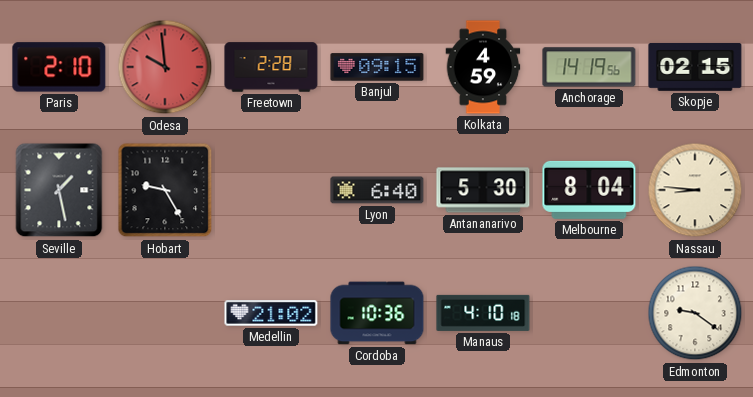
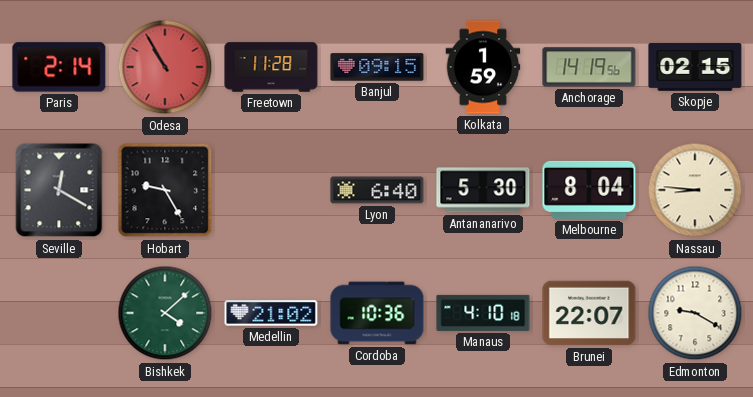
Paris: 2:10 -> 2:14
Odesa: 9:59 -> 10:55
Freetown: 2:28 -> 11:28
Kolkata: 4:59 -> 1:59
Seville: 1:28 -> 12:20
Bishkek: none -> 4:08
Brunei: none -> 22:07
Edmonton: 9:21 -> 9:20
